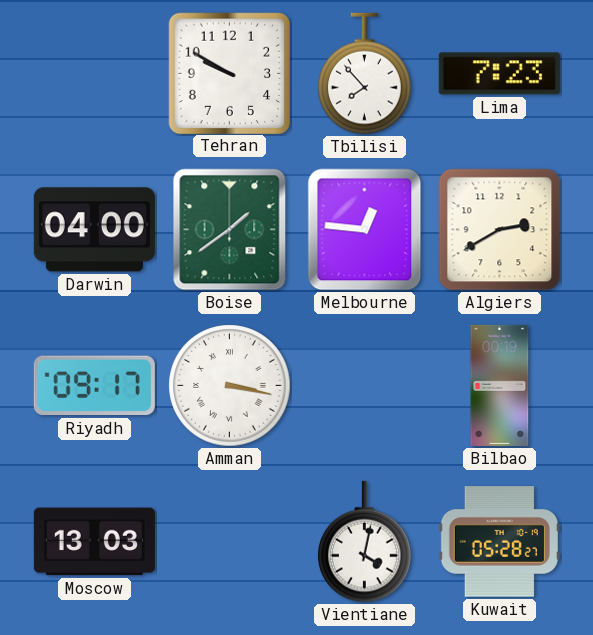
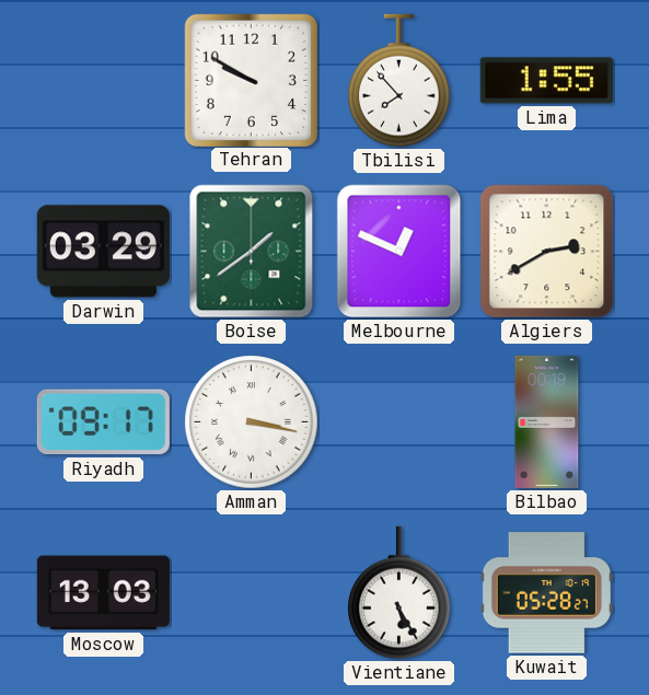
Lima: 7:23 -> 1:55
Darwin: 04:00 -> 03:29
Melbourne: 12:46 -> 12:49
Vientiane: 4:02 -> 5:25
